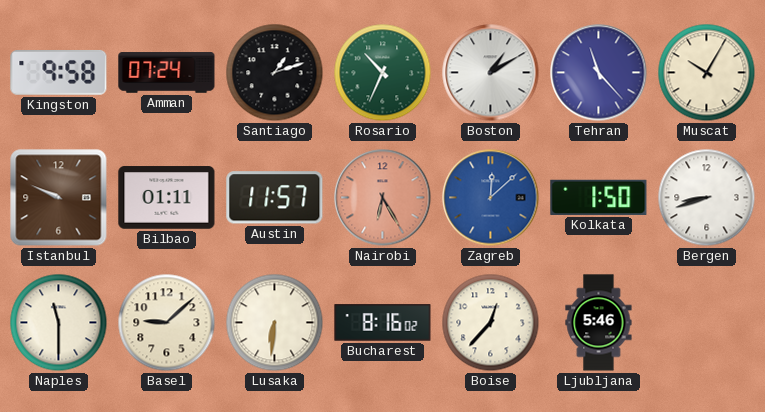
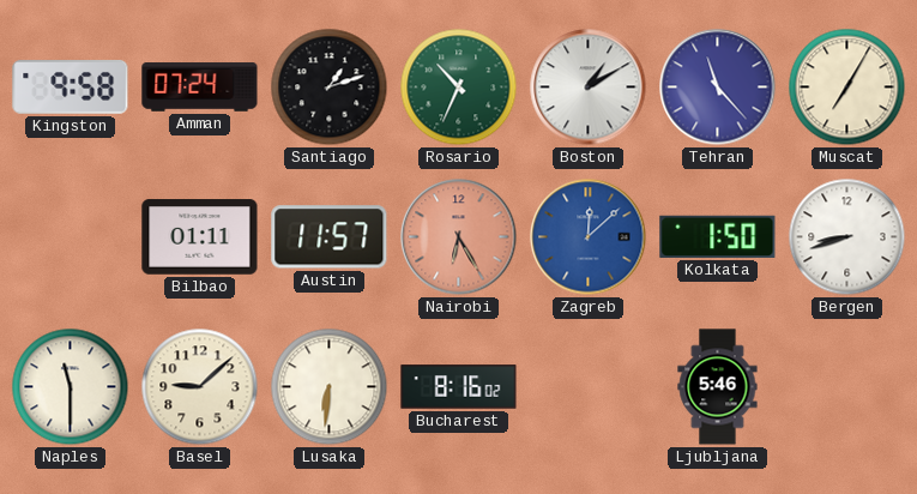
Muscat: 10:05 -> 7:05
Istanbul: 9:49 -> none
Boise: 12:37 -> none
